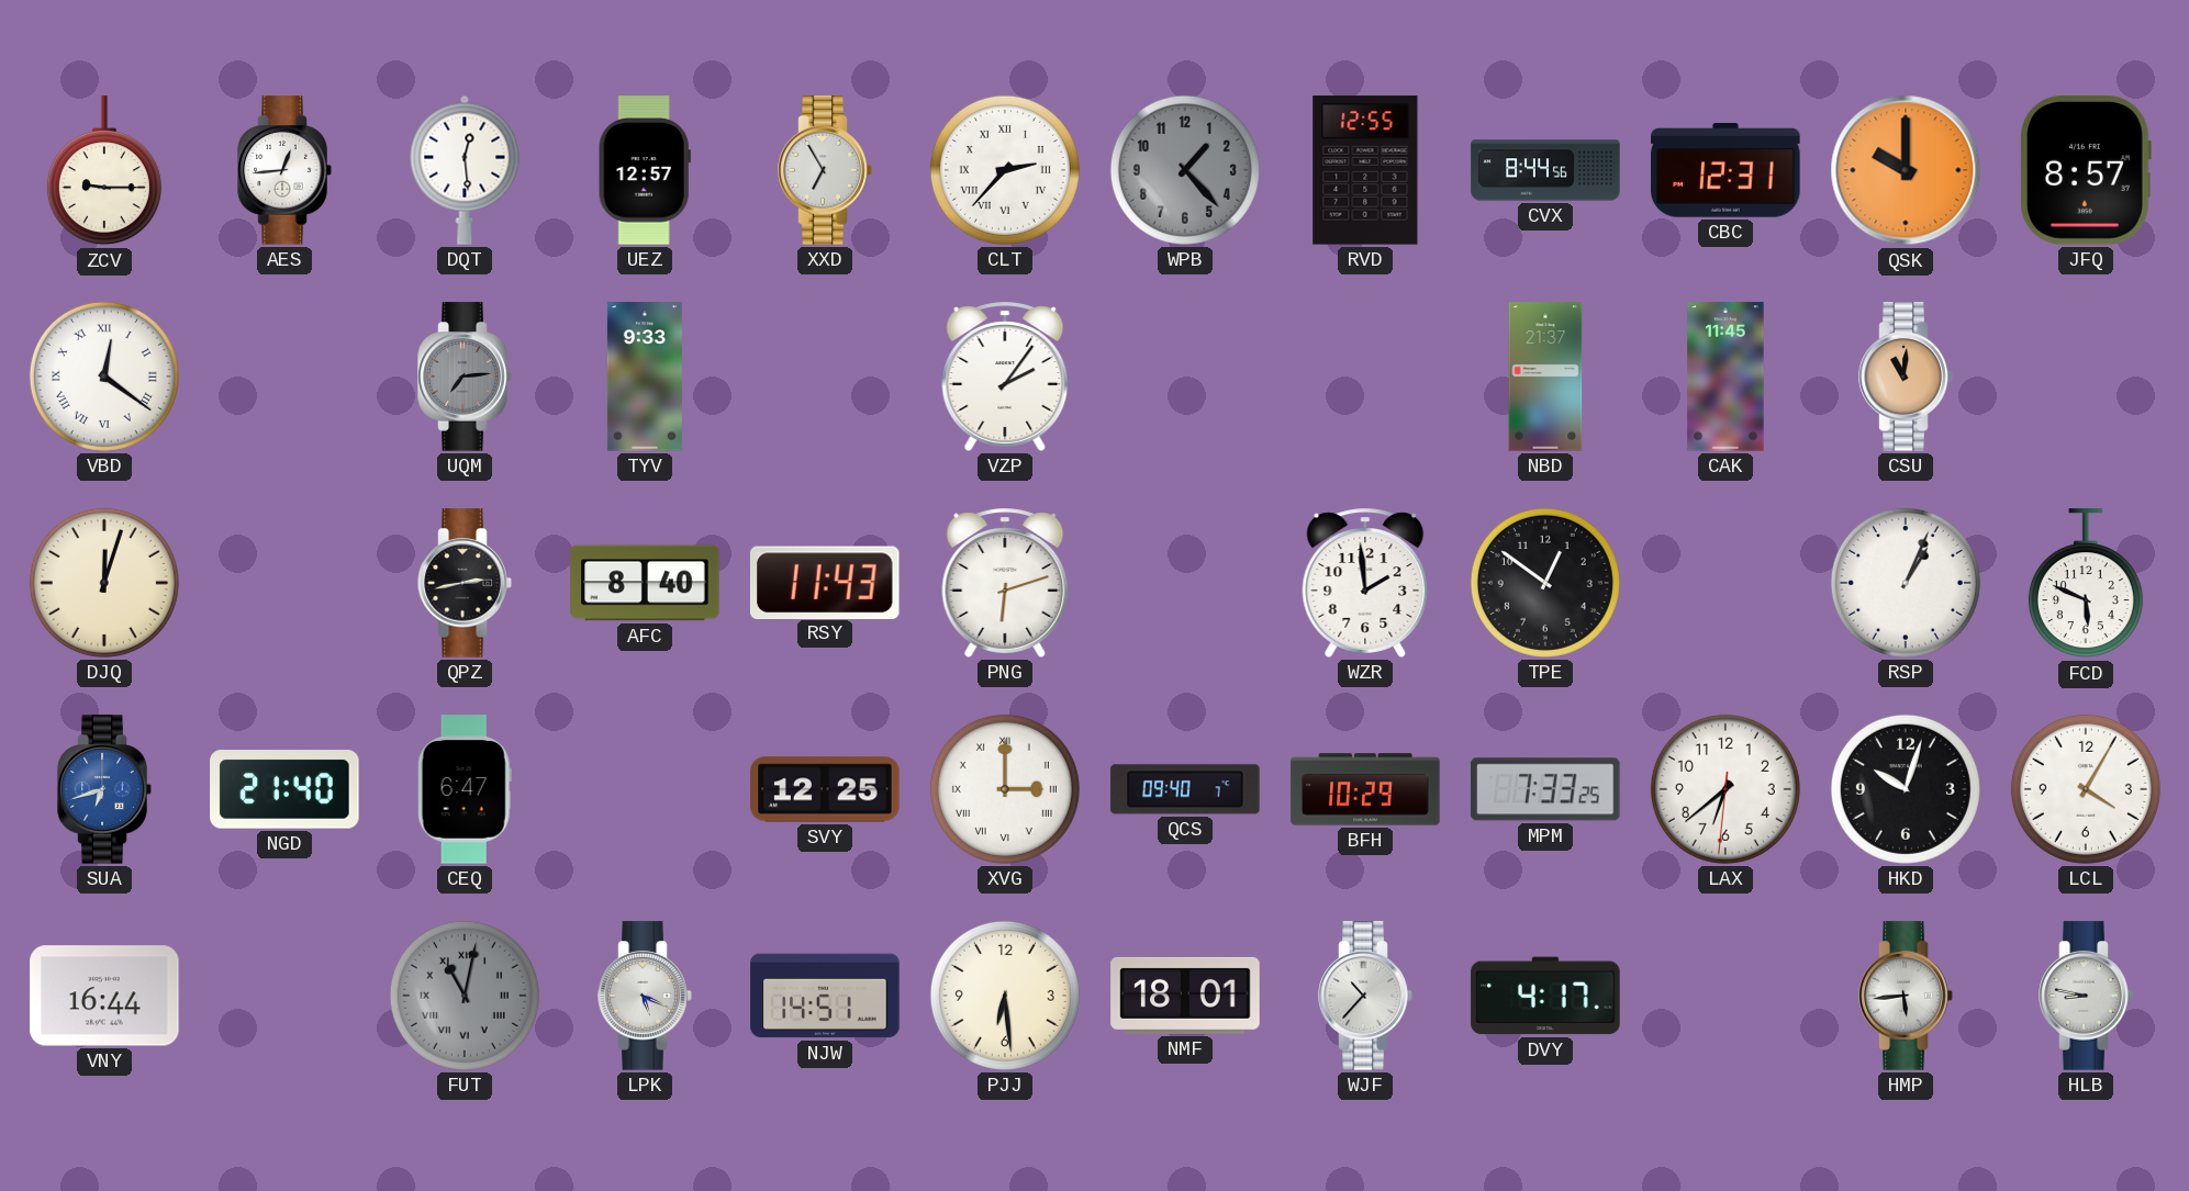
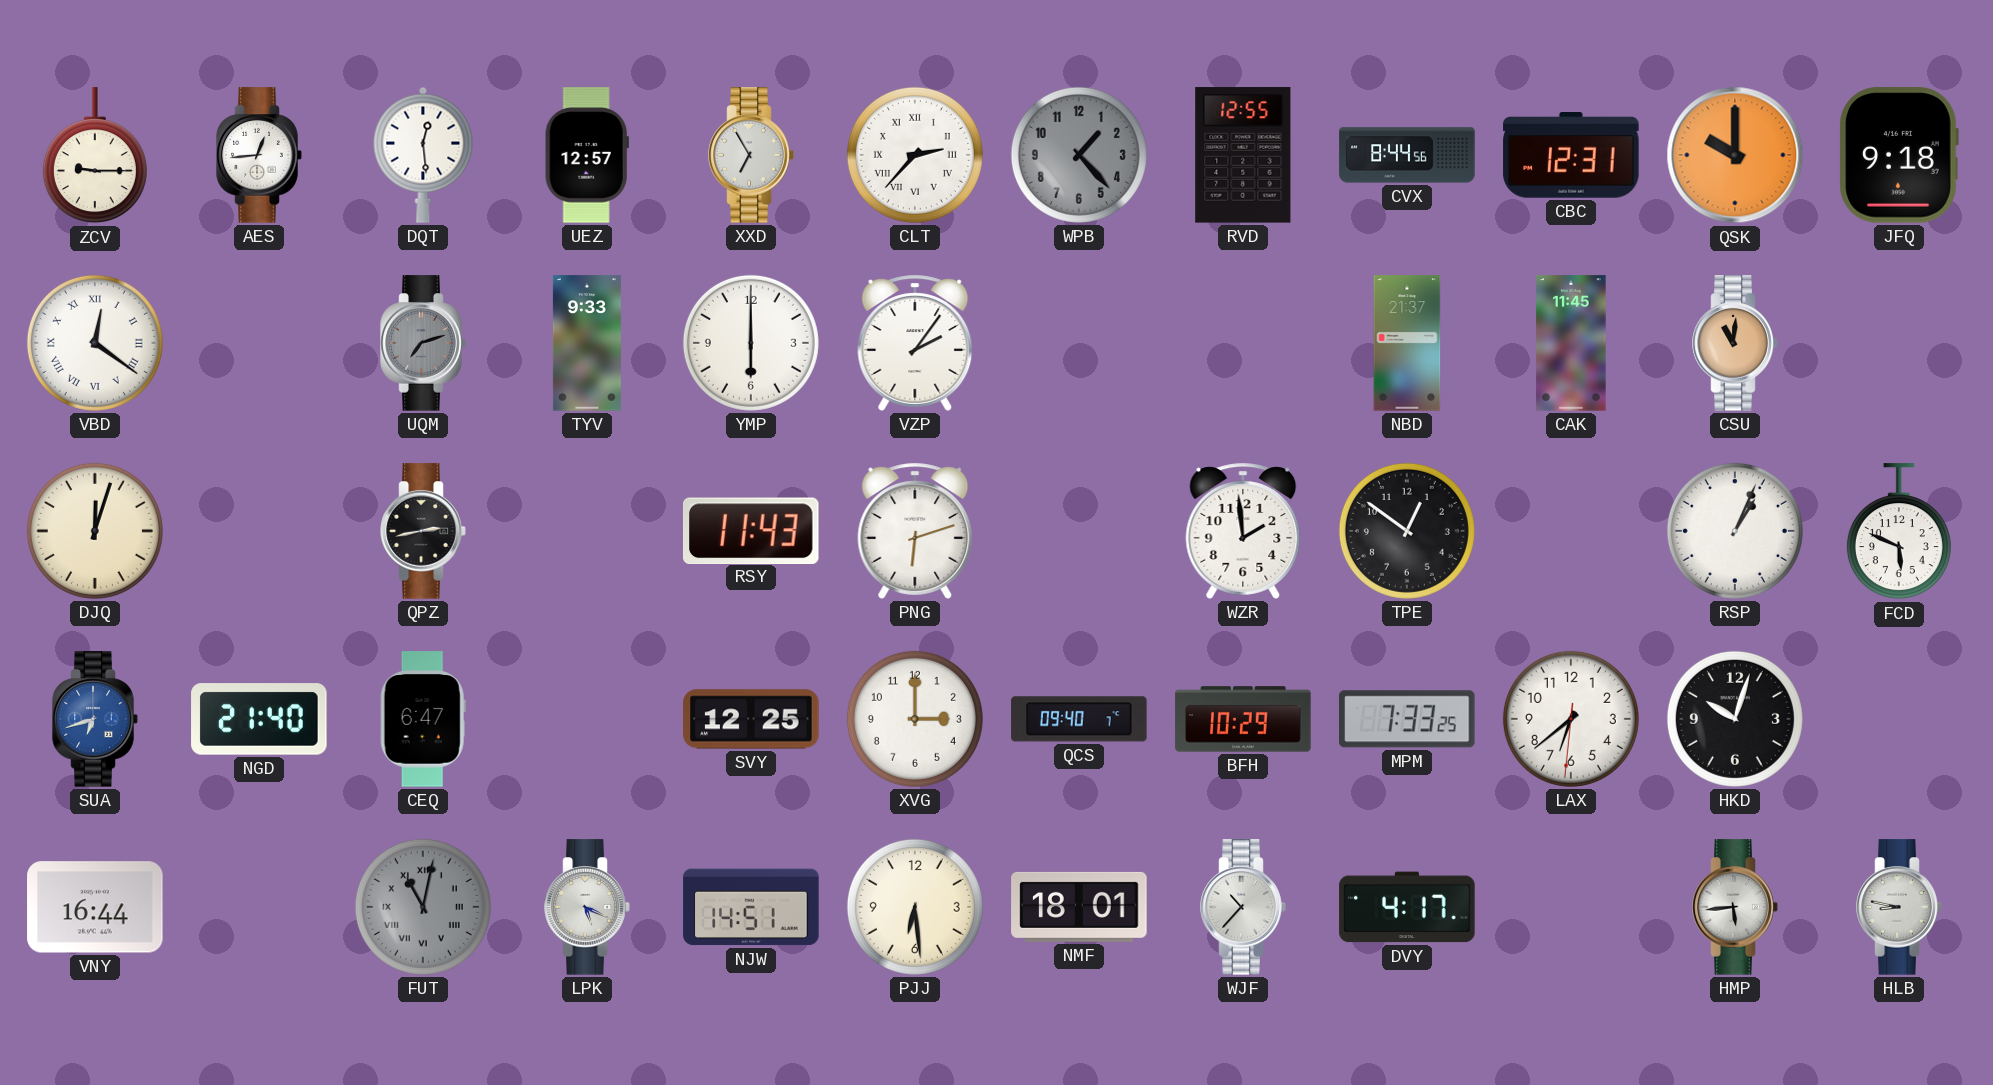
JFQ: 8:57 -> 9:18
UQM: 7:14 -> 7:12
YMP: none -> 6:00
AFC: 8:40 -> none
XVG numerals: Roman -> Arabic
LCL: 4:05 -> none
